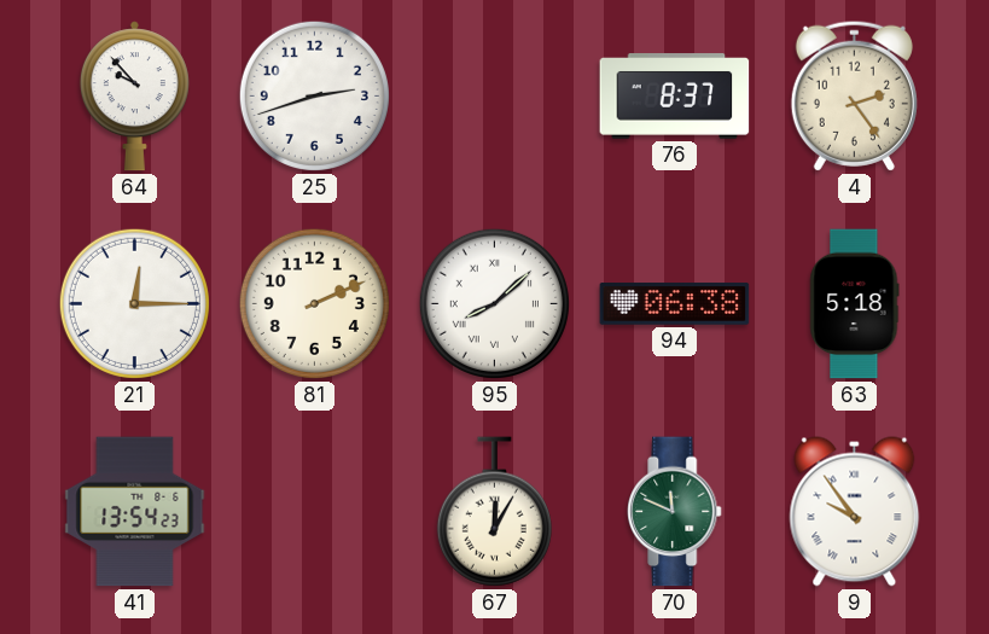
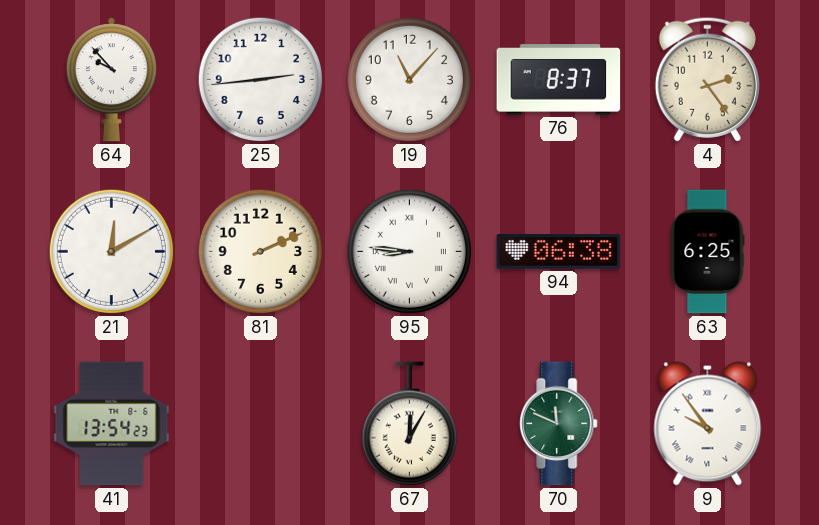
25: 2:42 -> 2:44
19: none -> 11:07
21: 12:15 -> 12:10
95: 8:08 -> 8:46
63: 5:18 -> 6:25
